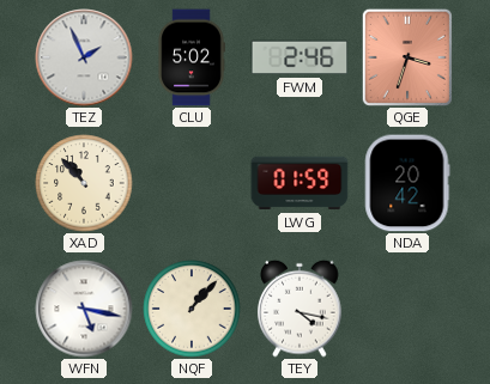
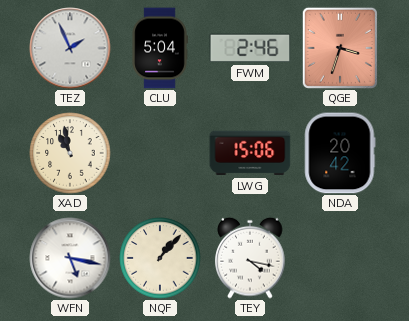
CLU: 5:02 -> 5:04
XAD: 10:53 -> 10:58
LWG: 01:59 -> 15:06
